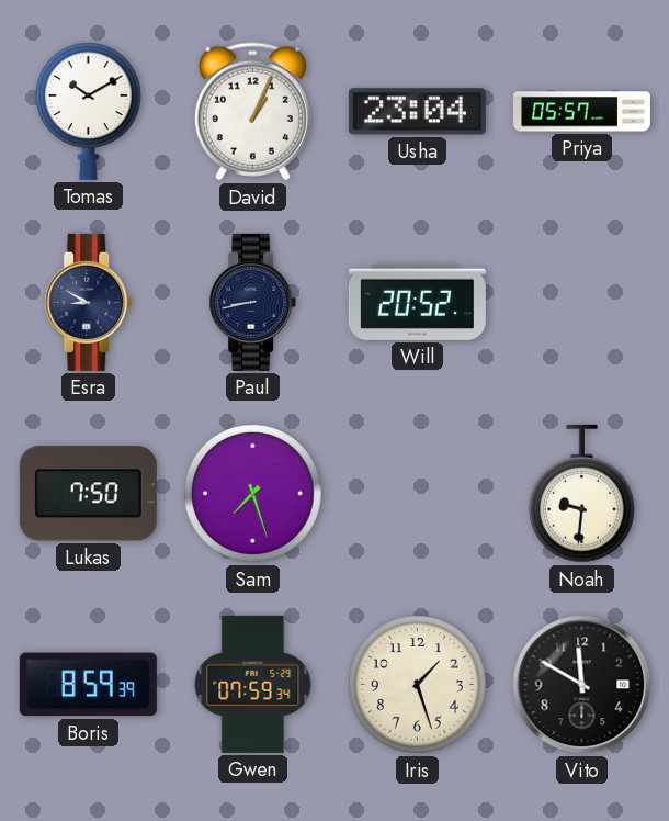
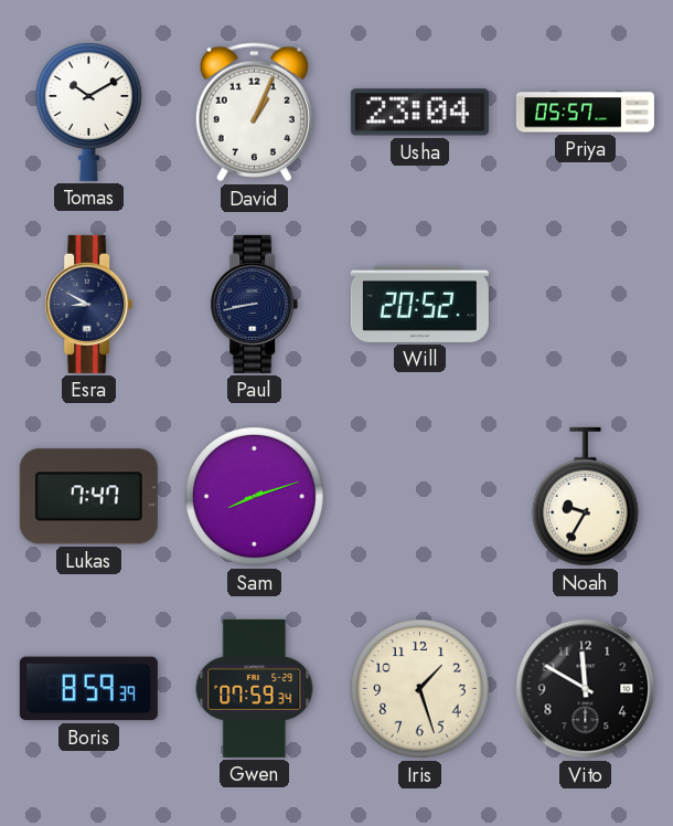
Lukas: 7:50 -> 7:47
Sam: 7:27 -> 8:12
Noah: 9:31 -> 9:35
